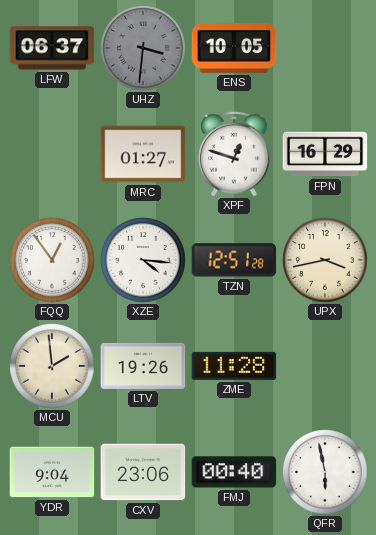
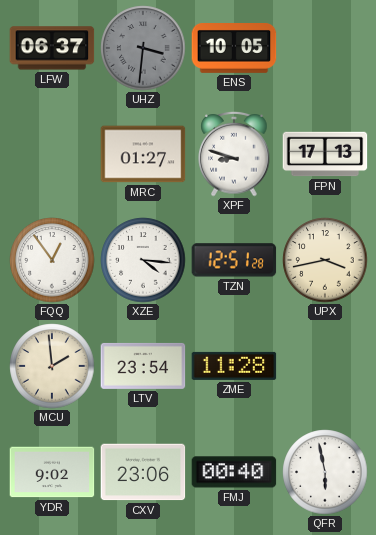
XPF: 12:48 -> 8:48
FPN: 16:29 -> 17:13
LTV: 19:26 -> 23:54
YDR: 9:04 -> 9:02
